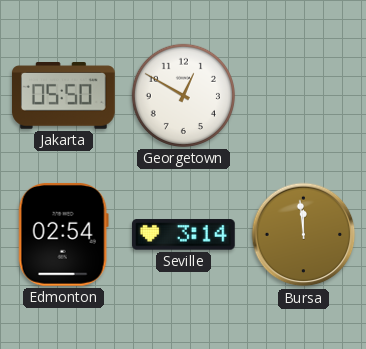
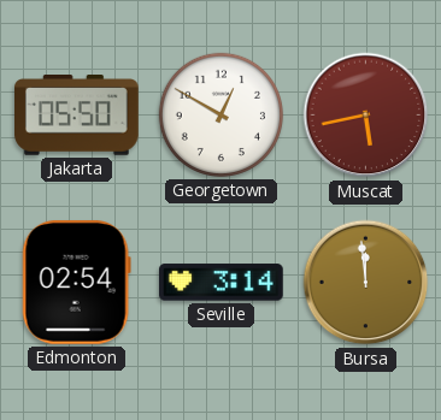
Muscat: none -> 5:43
